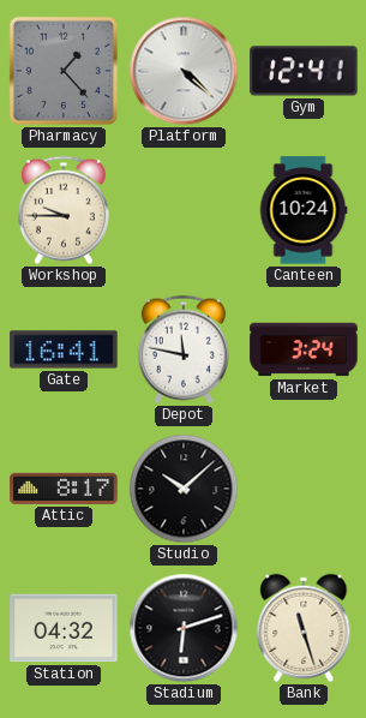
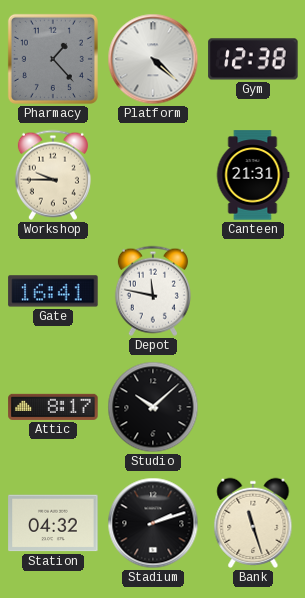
Gym: 12:41 -> 12:38
Canteen: 10:24 -> 21:31
Market: 3:24 -> none
Stadium: 6:12 -> 2:12
